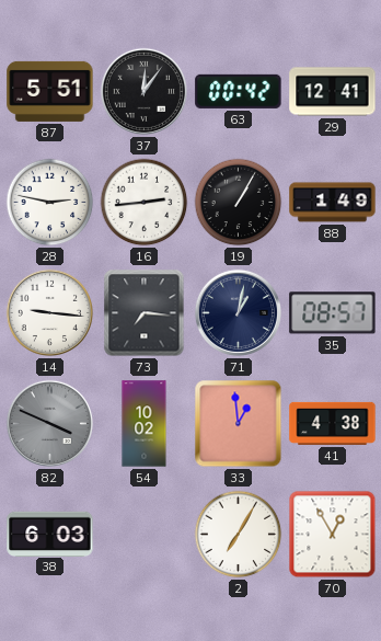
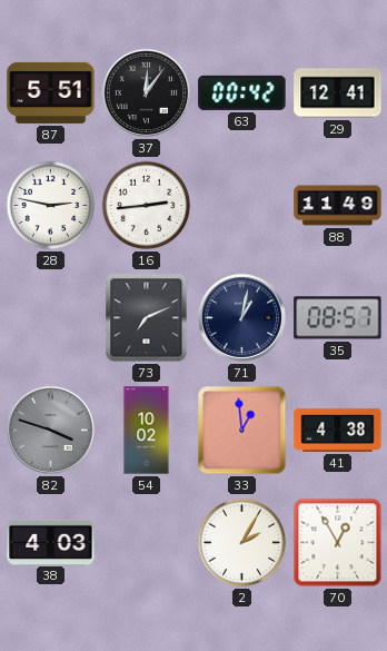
19: 1:05 -> none
88: 1:49 -> 11:49
14: 9:16 -> none
73: 7:16 -> 7:11
82: 3:49 -> 3:48
38: 6:03 -> 4:03
2: 7:05 -> 2:05
